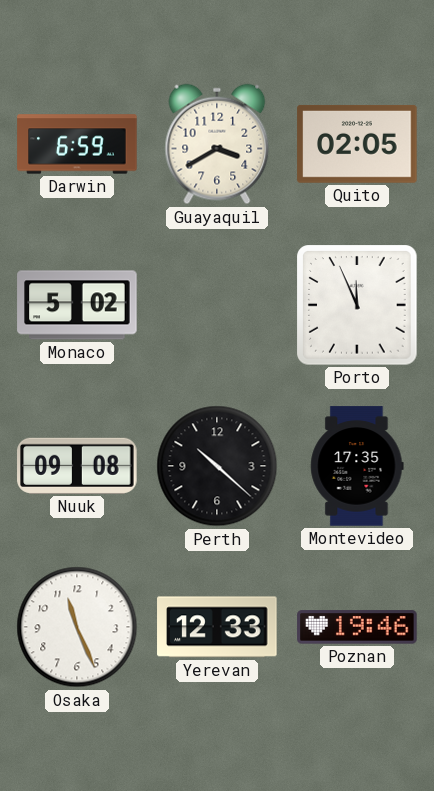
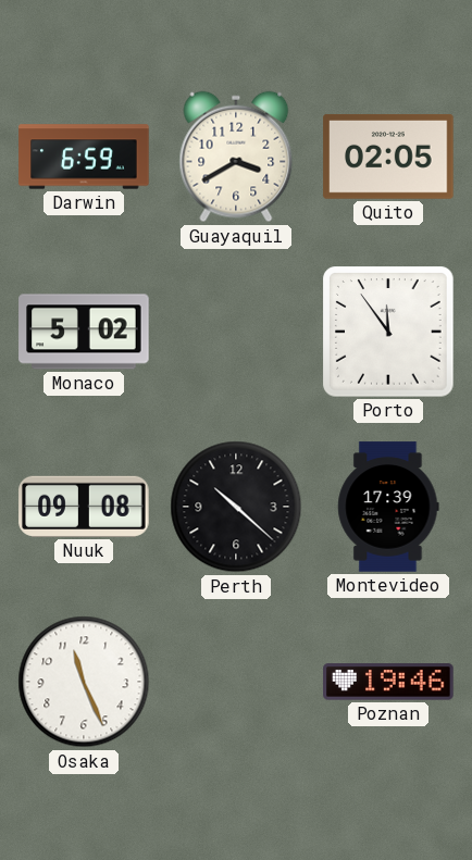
Porto: 11:56 -> 11:54
Montevideo: 17:35 -> 17:39
Yerevan: 12:33 -> none
